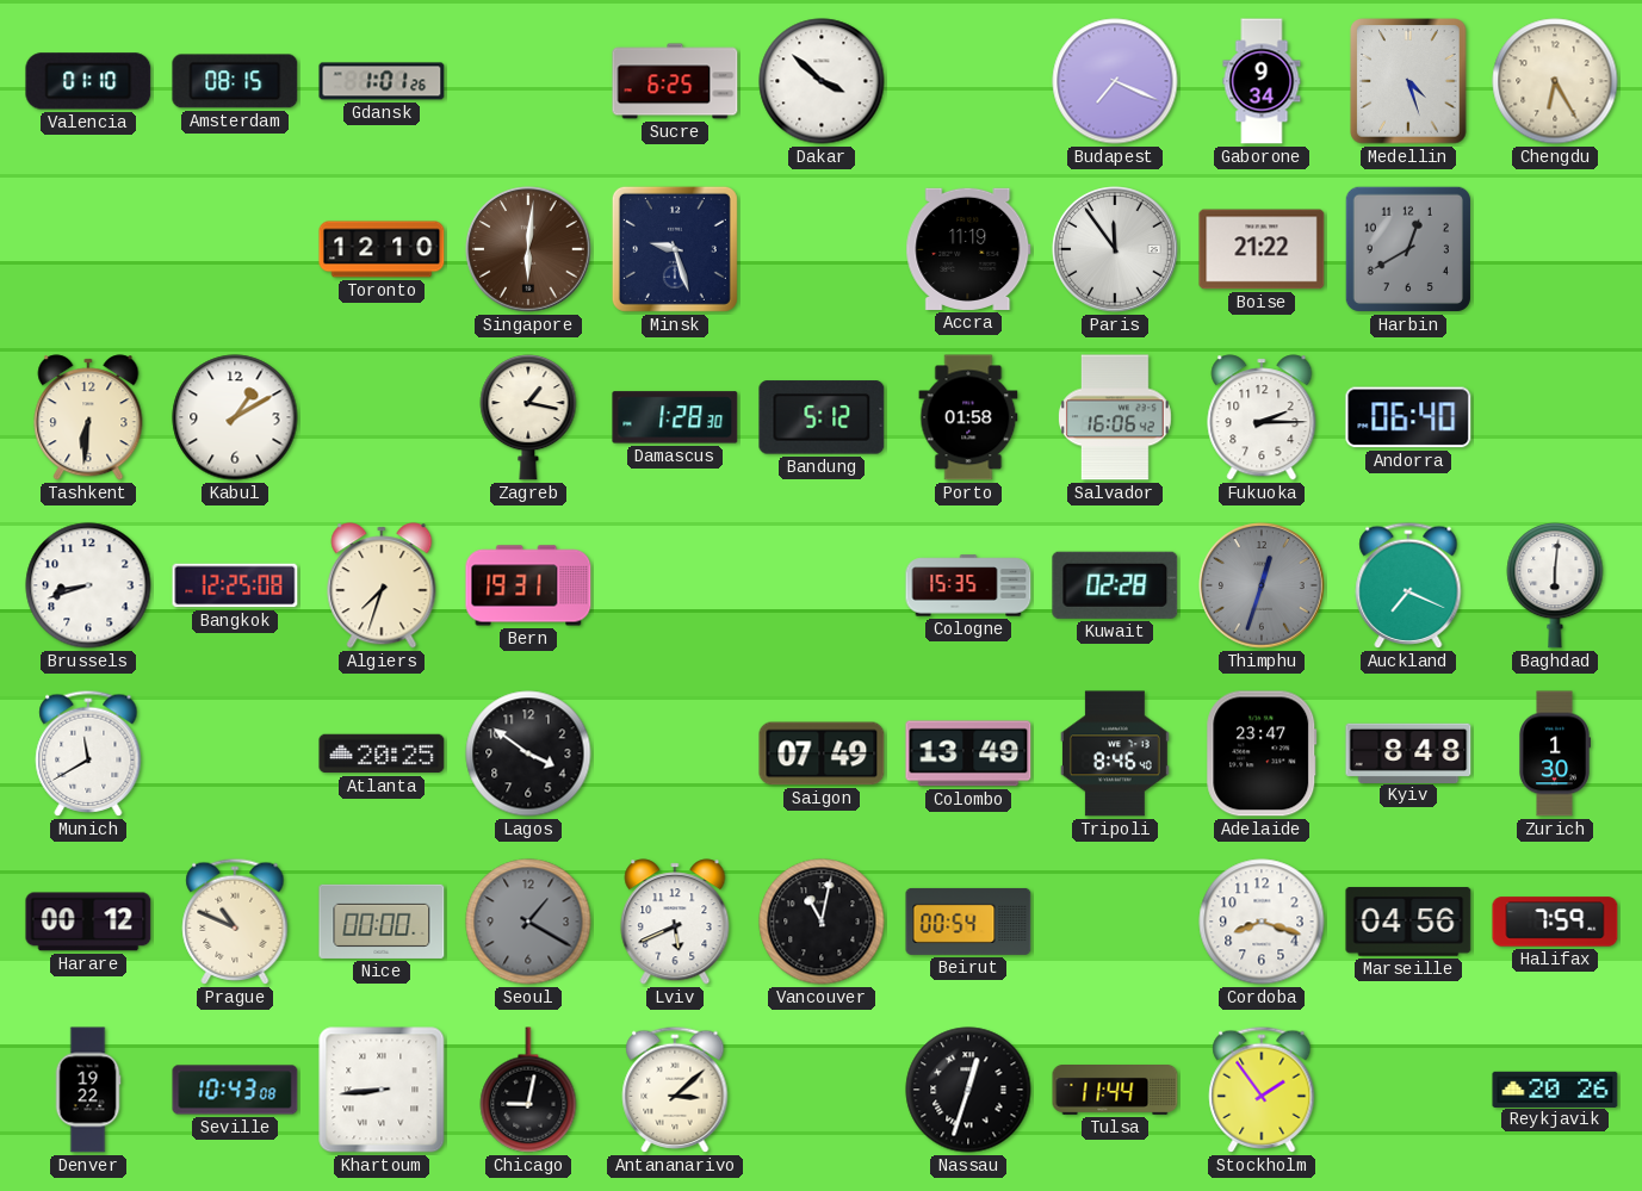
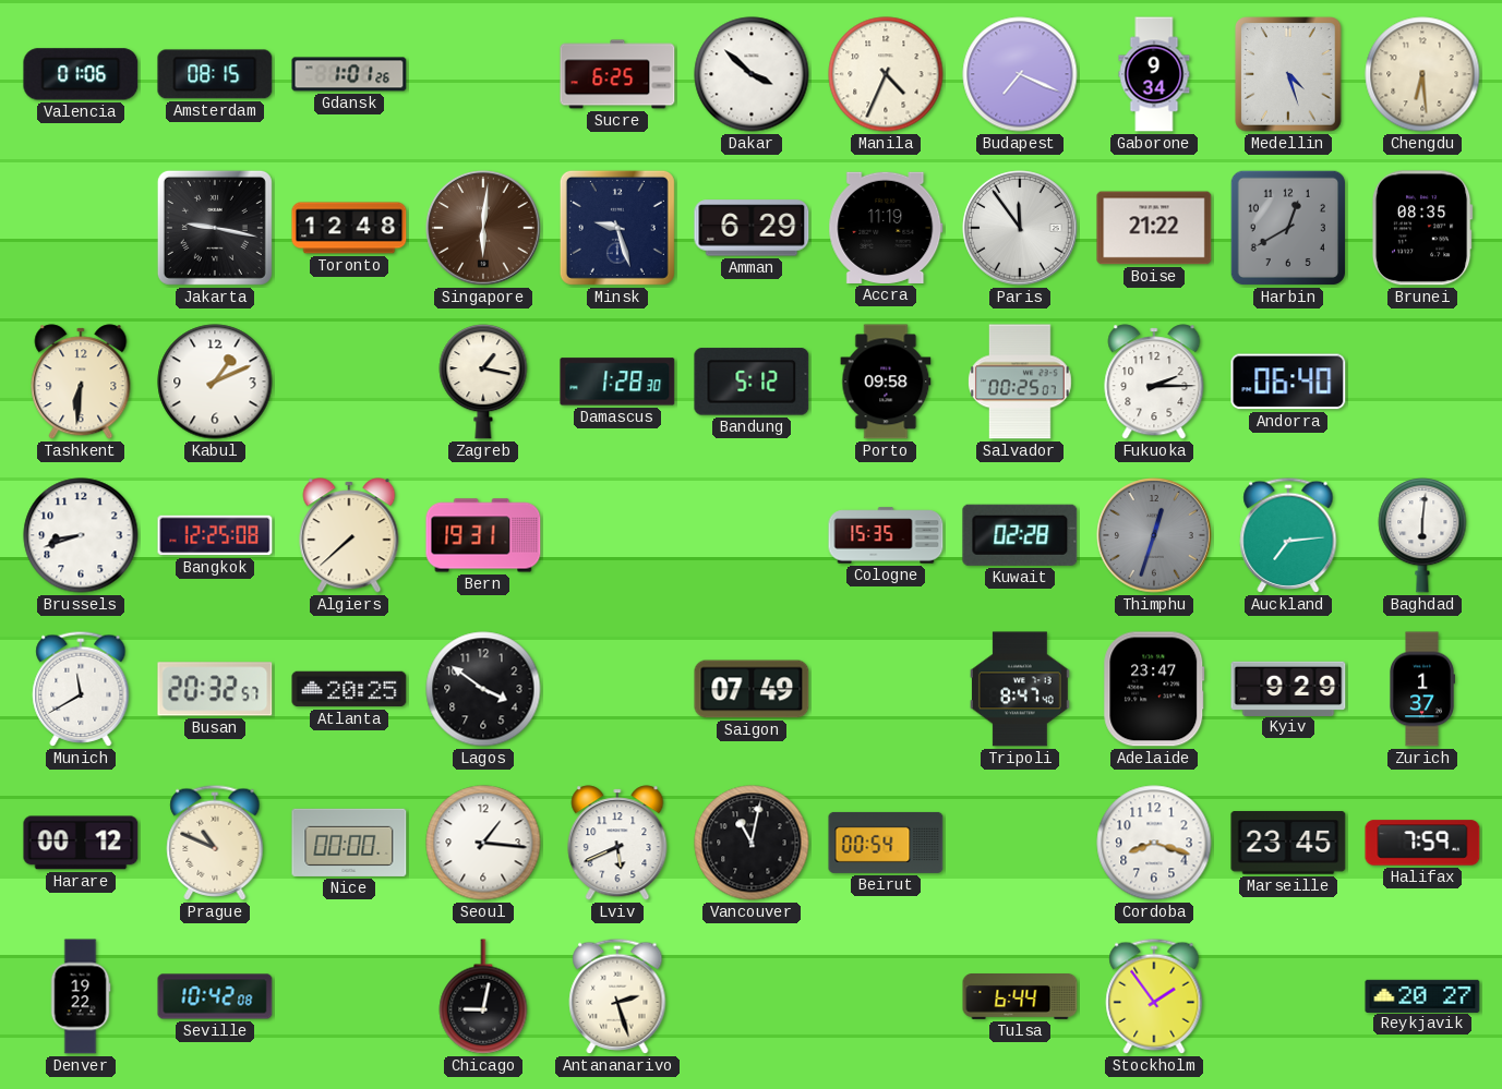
Valencia: 01:10 -> 01:06
Manila: none -> 4:34
Chengdu: 6:25 -> 6:29
Jakarta: none -> 9:17
Toronto: 12:10 -> 12:48
Amman: none -> 6:29
Brunei: none -> 08:35
Kabul: 1:10 -> 1:11
Porto: 01:58 -> 09:58
Salvador: 16:06 -> 00:25
Algiers: 7:33 -> 7:38
Auckland: 7:19 -> 7:14
Busan: none -> 20:32
Colombo: 13:49 -> none
Tripoli: 8:46 -> 8:47
Kyiv: 8:48 -> 9:29
Zurich: 1:30 -> 1:37
Seoul: 1:20 -> 1:16
Seoul dial: grey -> white
Marseille: 04:56 -> 23:45
Seville: 10:43 -> 10:42
Khartoum: 8:44 -> none
Antananarivo: 3:08 -> 2:27
Nassau: 12:33 -> none
Tulsa: 11:44 -> 6:44
Reykjavik: 20:26 -> 20:27
